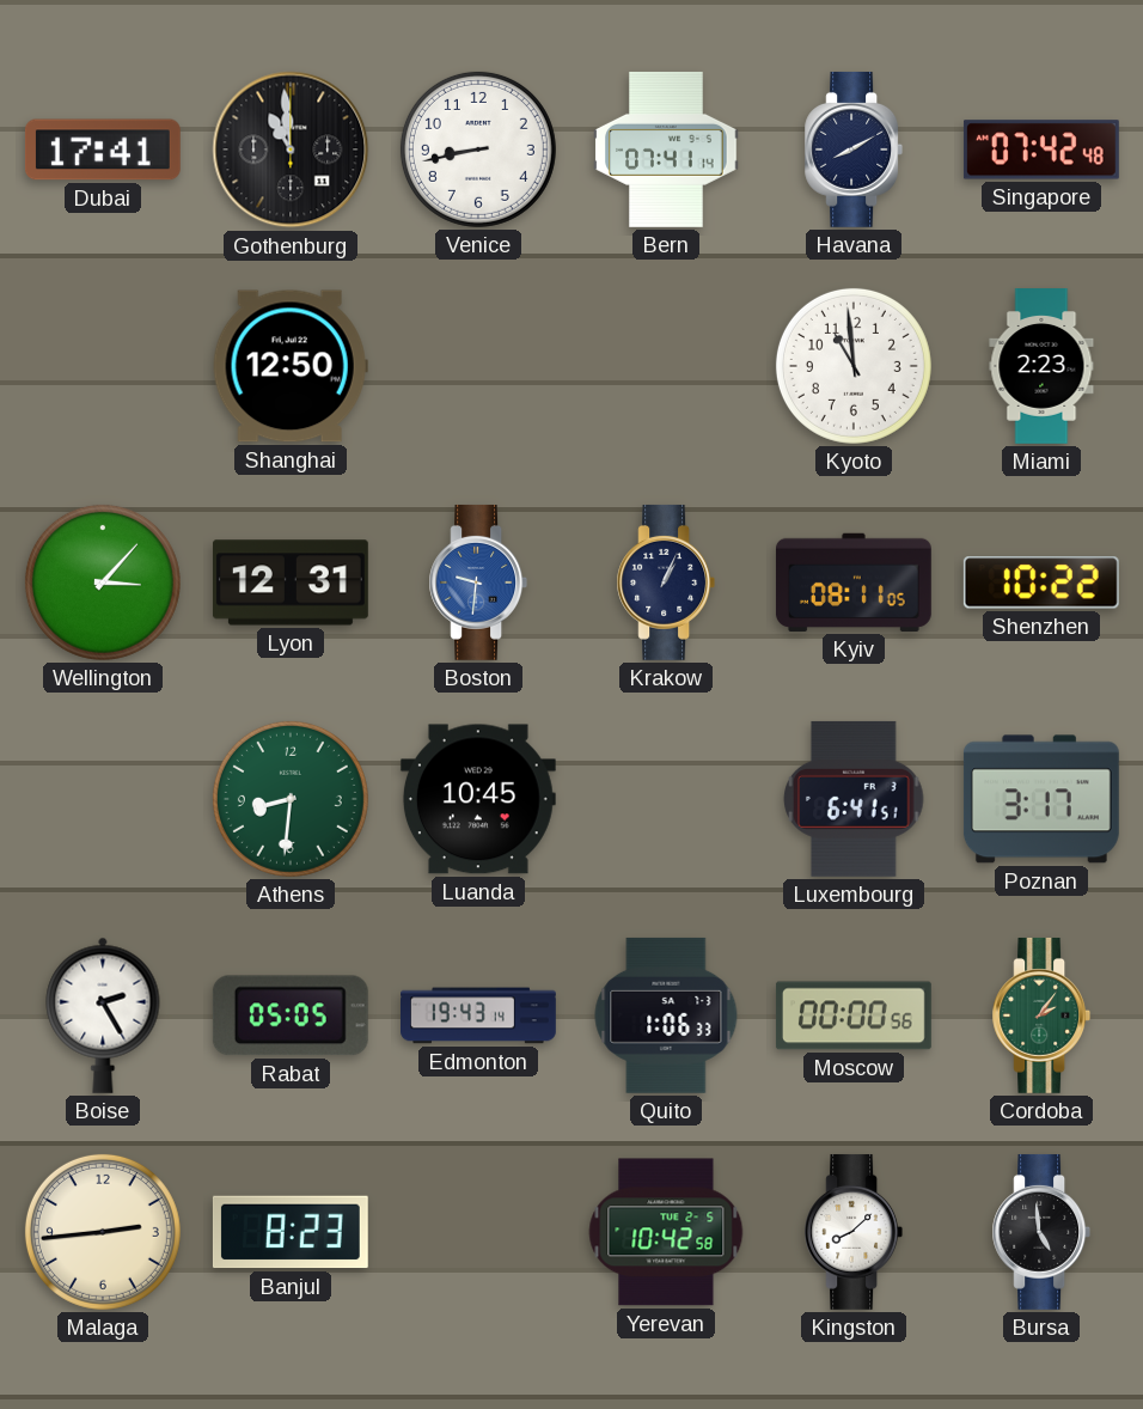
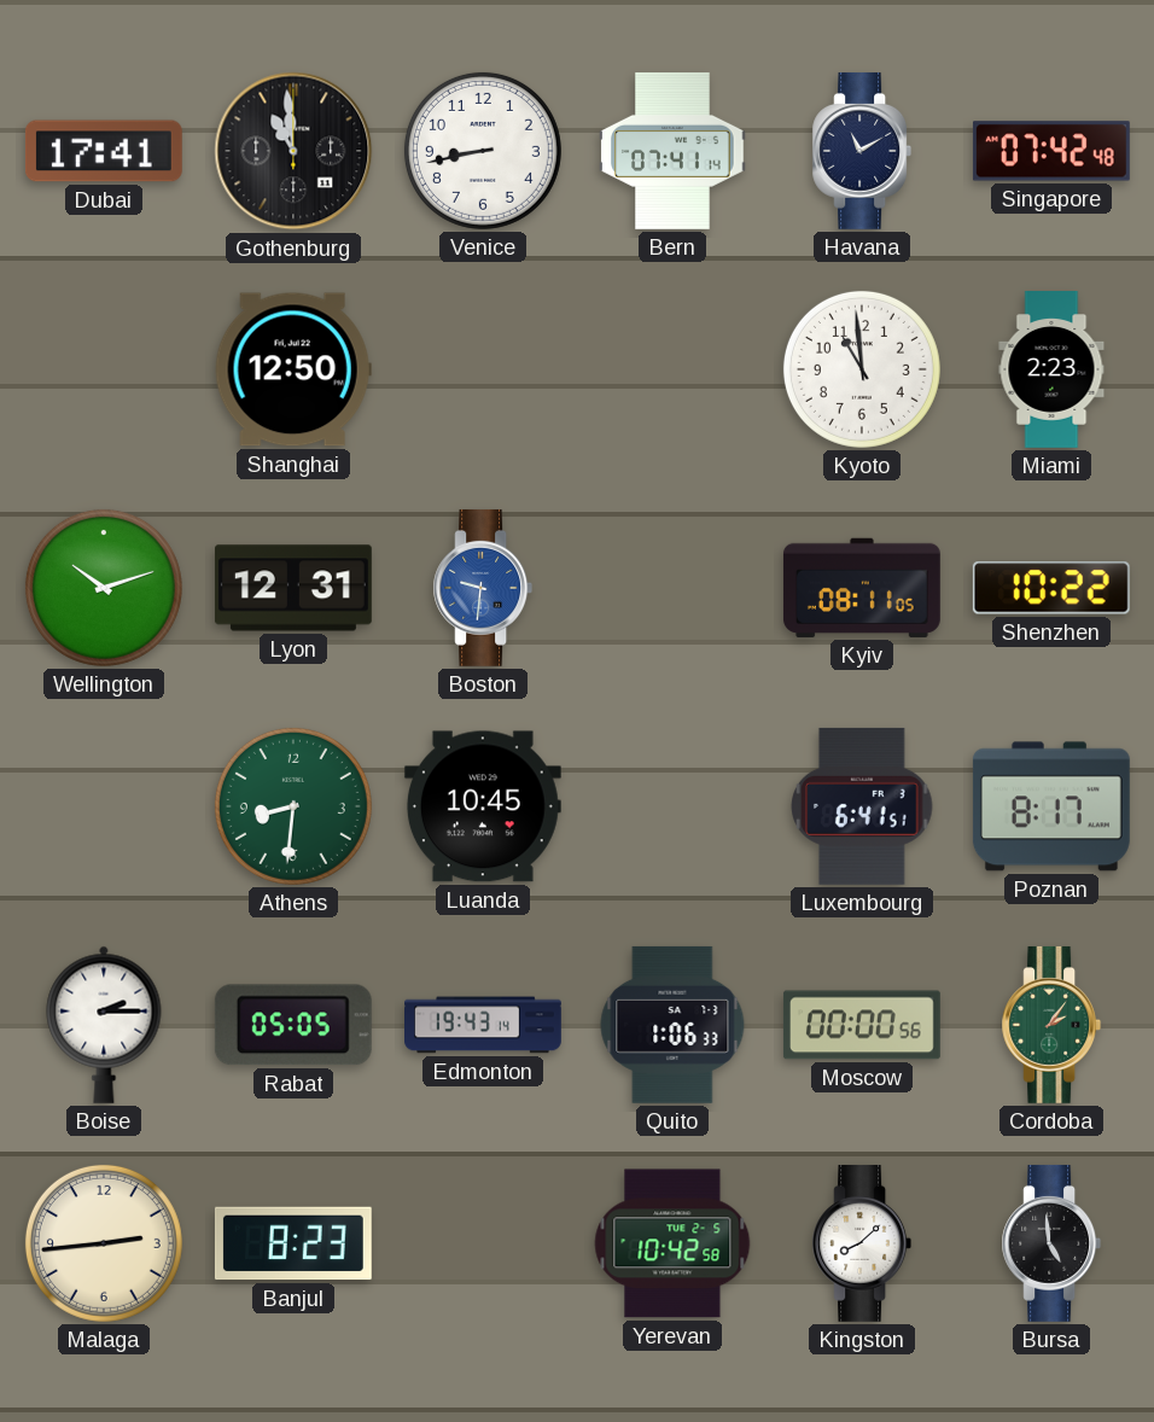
Havana: 8:10 -> 11:10
Wellington: 3:07 -> 10:12
Krakow: 1:04 -> none
Poznan: 3:17 -> 8:17
Boise: 2:25 -> 2:15
